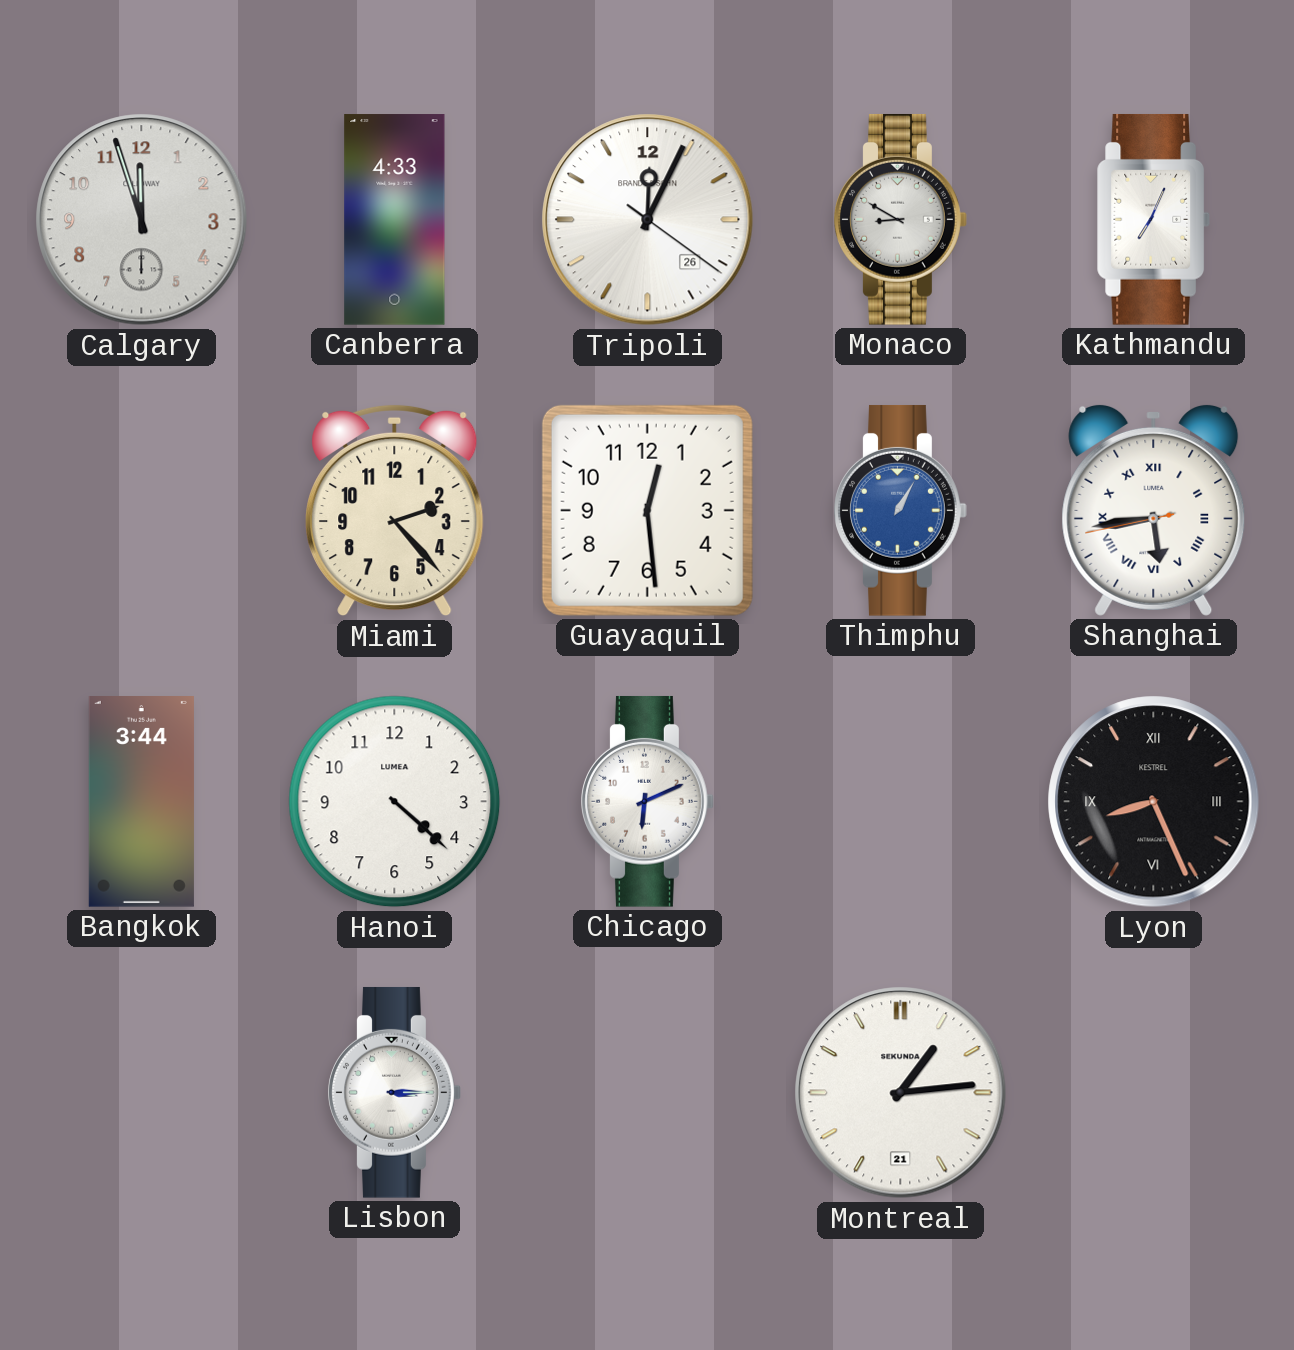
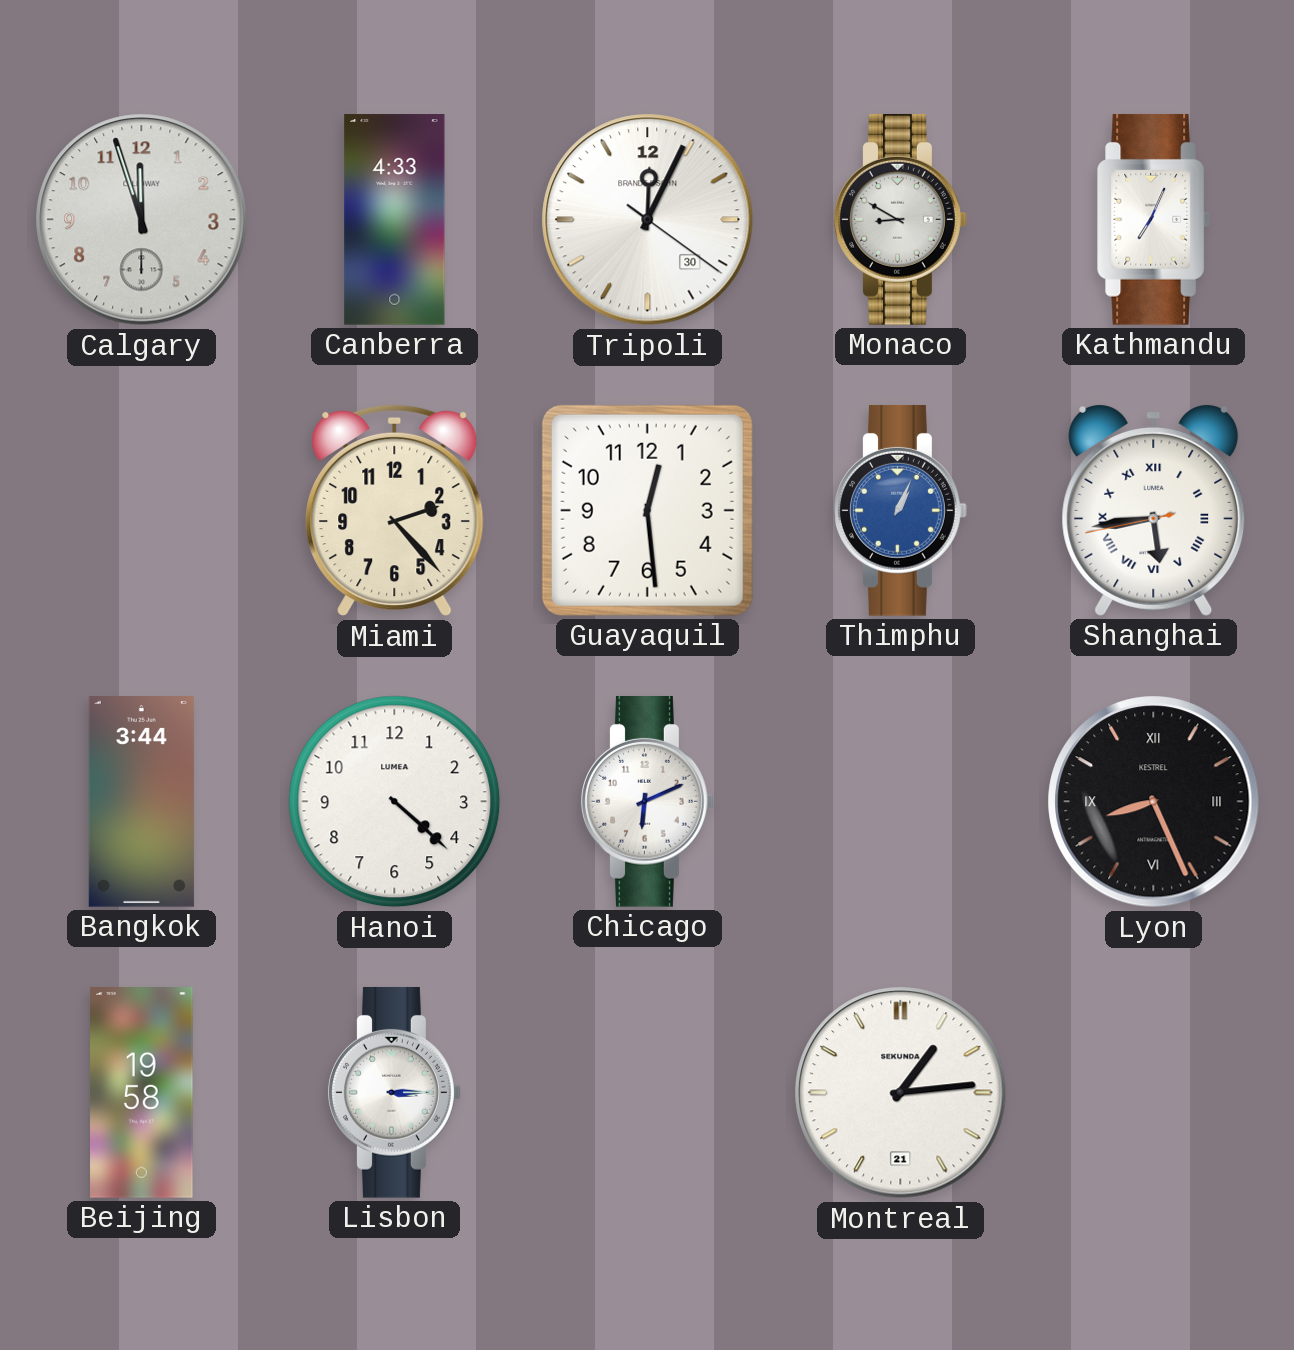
Tripoli date: 26 -> 30
Thimphu: 1:05 -> 1:04
Beijing: none -> 19:58
